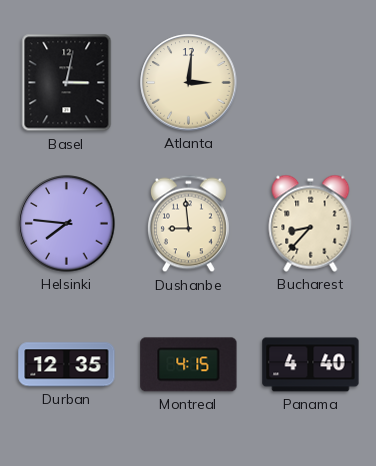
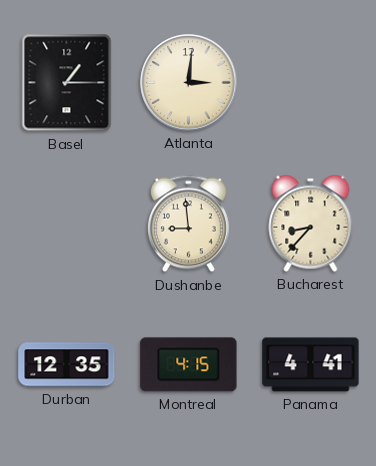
Basel: 3:02 -> 1:15
Helsinki: 7:46 -> none
Panama: 4:40 -> 4:41
